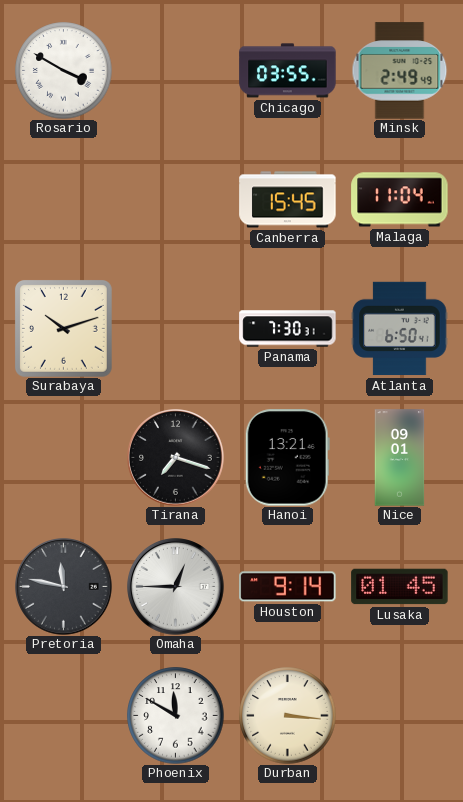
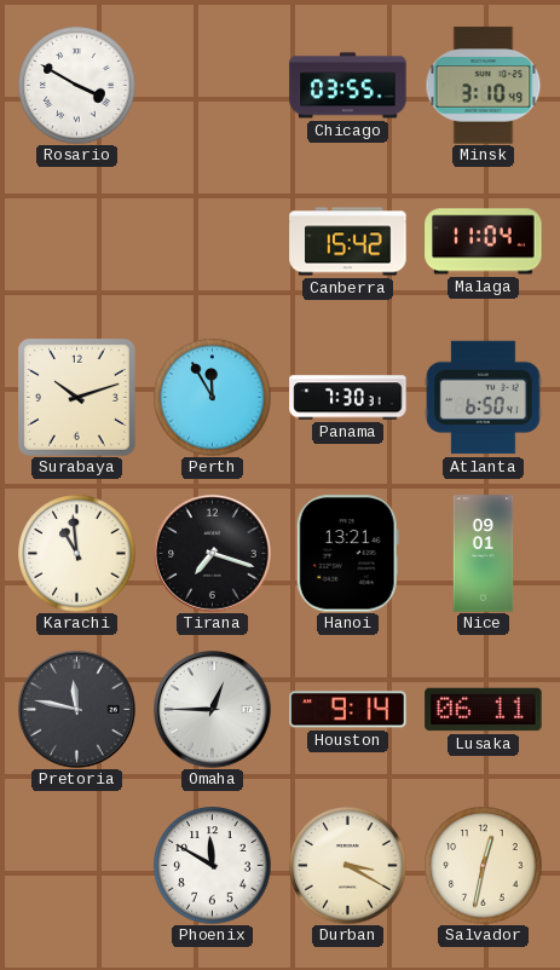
Minsk: 2:49 -> 3:10
Canberra: 15:45 -> 15:42
Perth: none -> 11:55
Karachi: none -> 10:59
Lusaka: 01:45 -> 06:11
Durban: 3:16 -> 3:20
Salvador: none -> 12:32
